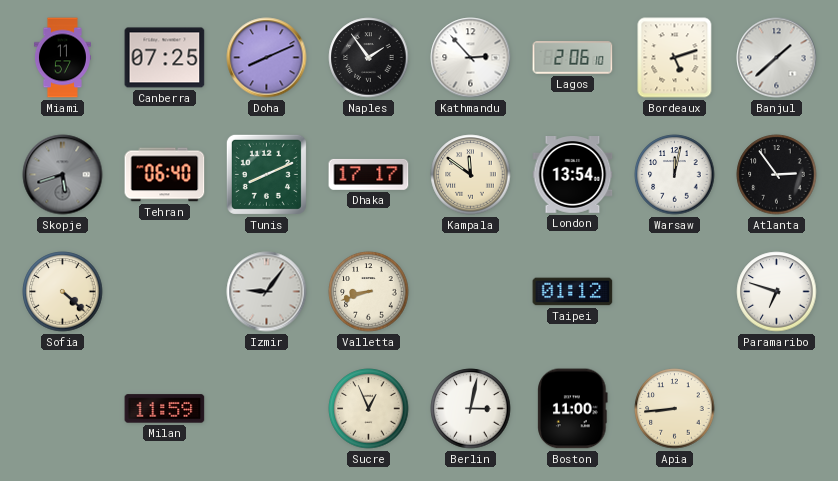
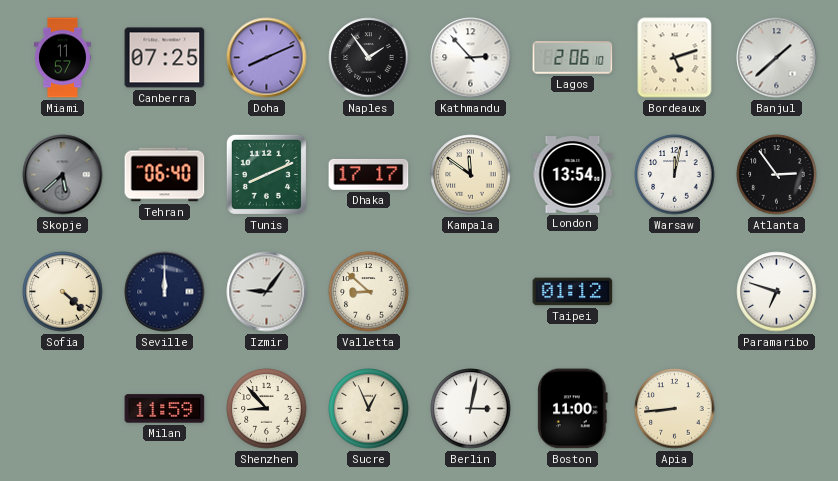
Skopje: 5:42 -> 5:38
Seville: none -> 12:00
Valletta: 8:42 -> 8:52
Shenzhen: none -> 8:53
